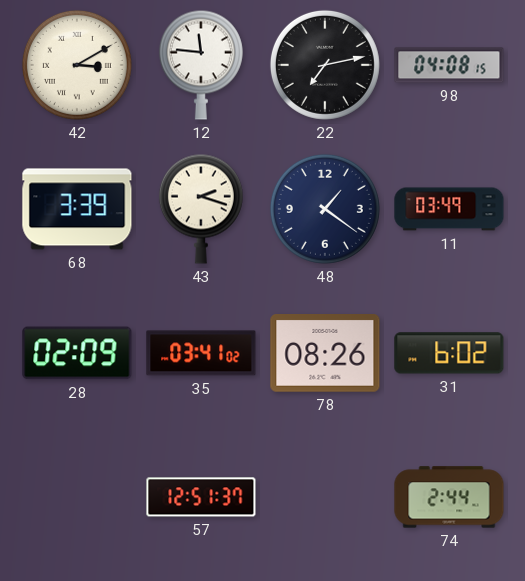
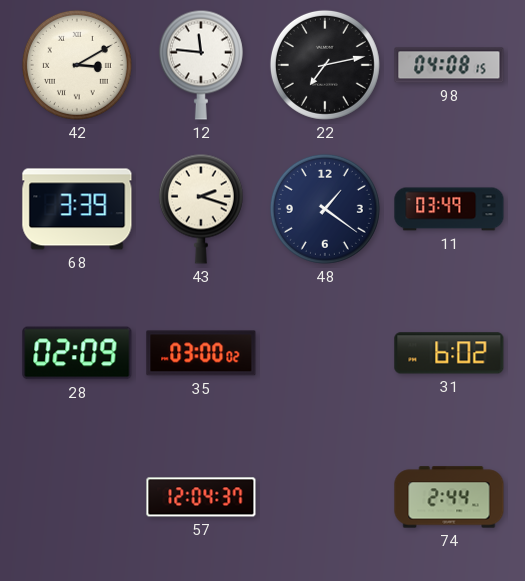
35: 03:41 -> 03:00
78: 08:26 -> none
57: 12:51 -> 12:04
